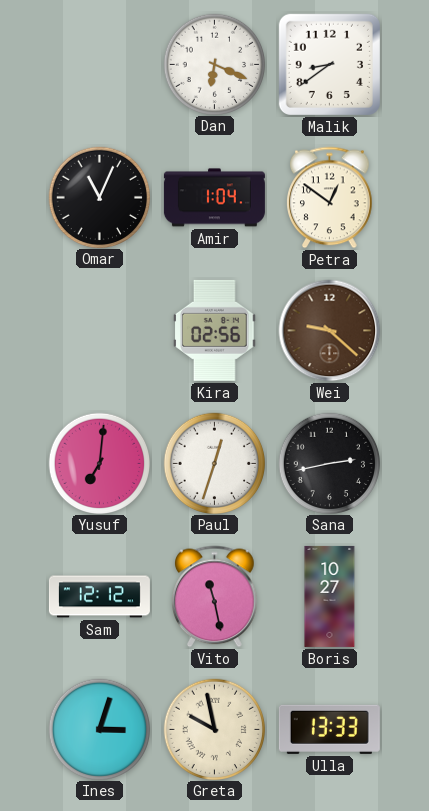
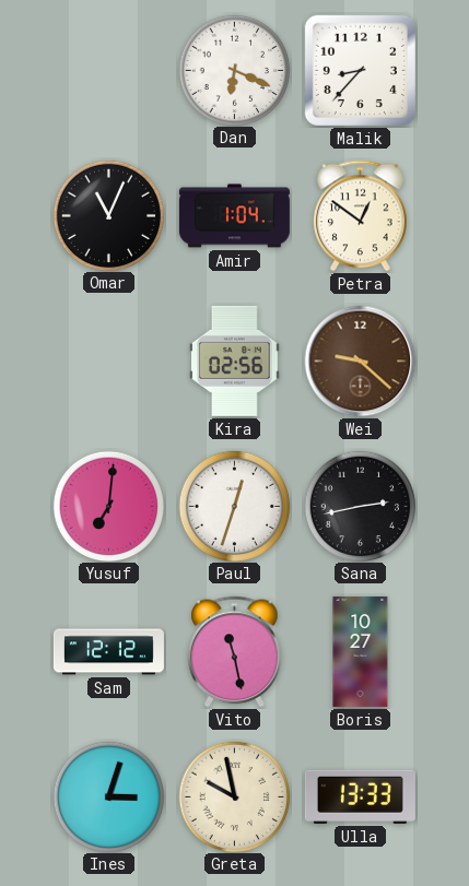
Malik: 8:39 -> 8:37
